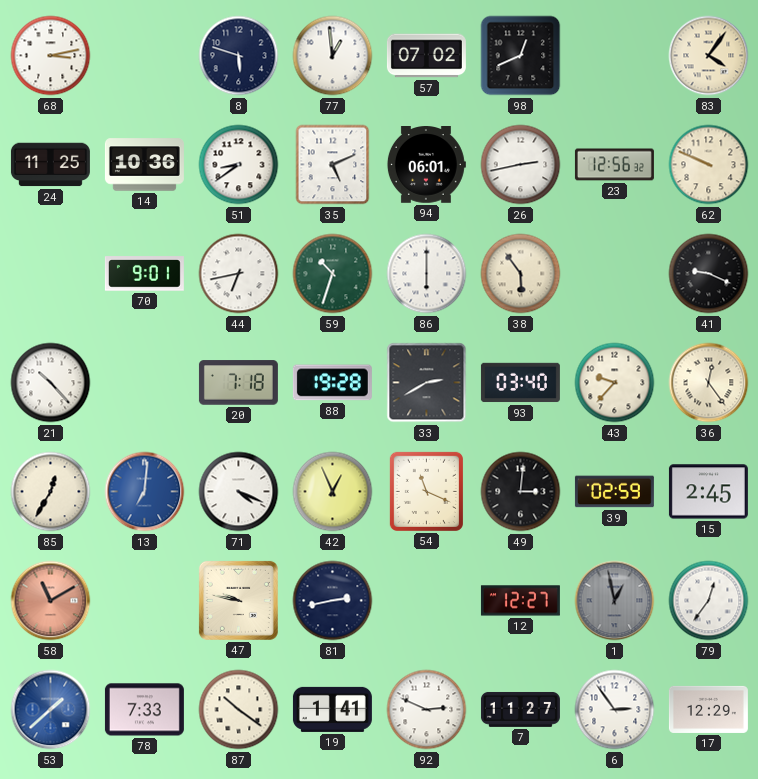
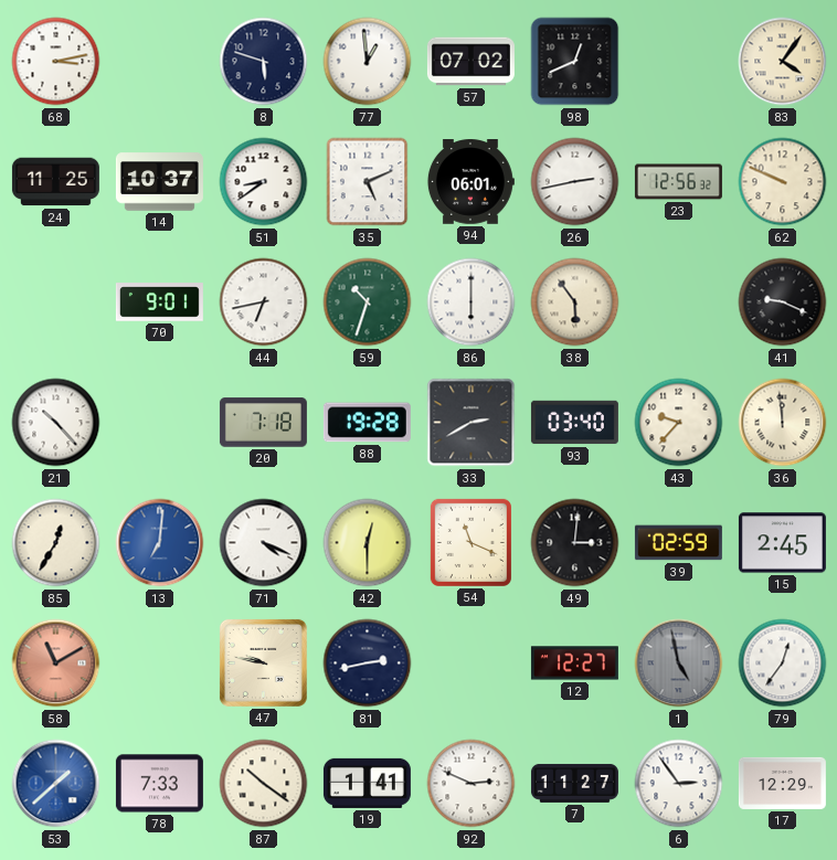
14: 10:36 -> 10:37
36: 12:24 -> 11:59
42: 12:56 -> 12:30
1: 12:58 -> 4:58
